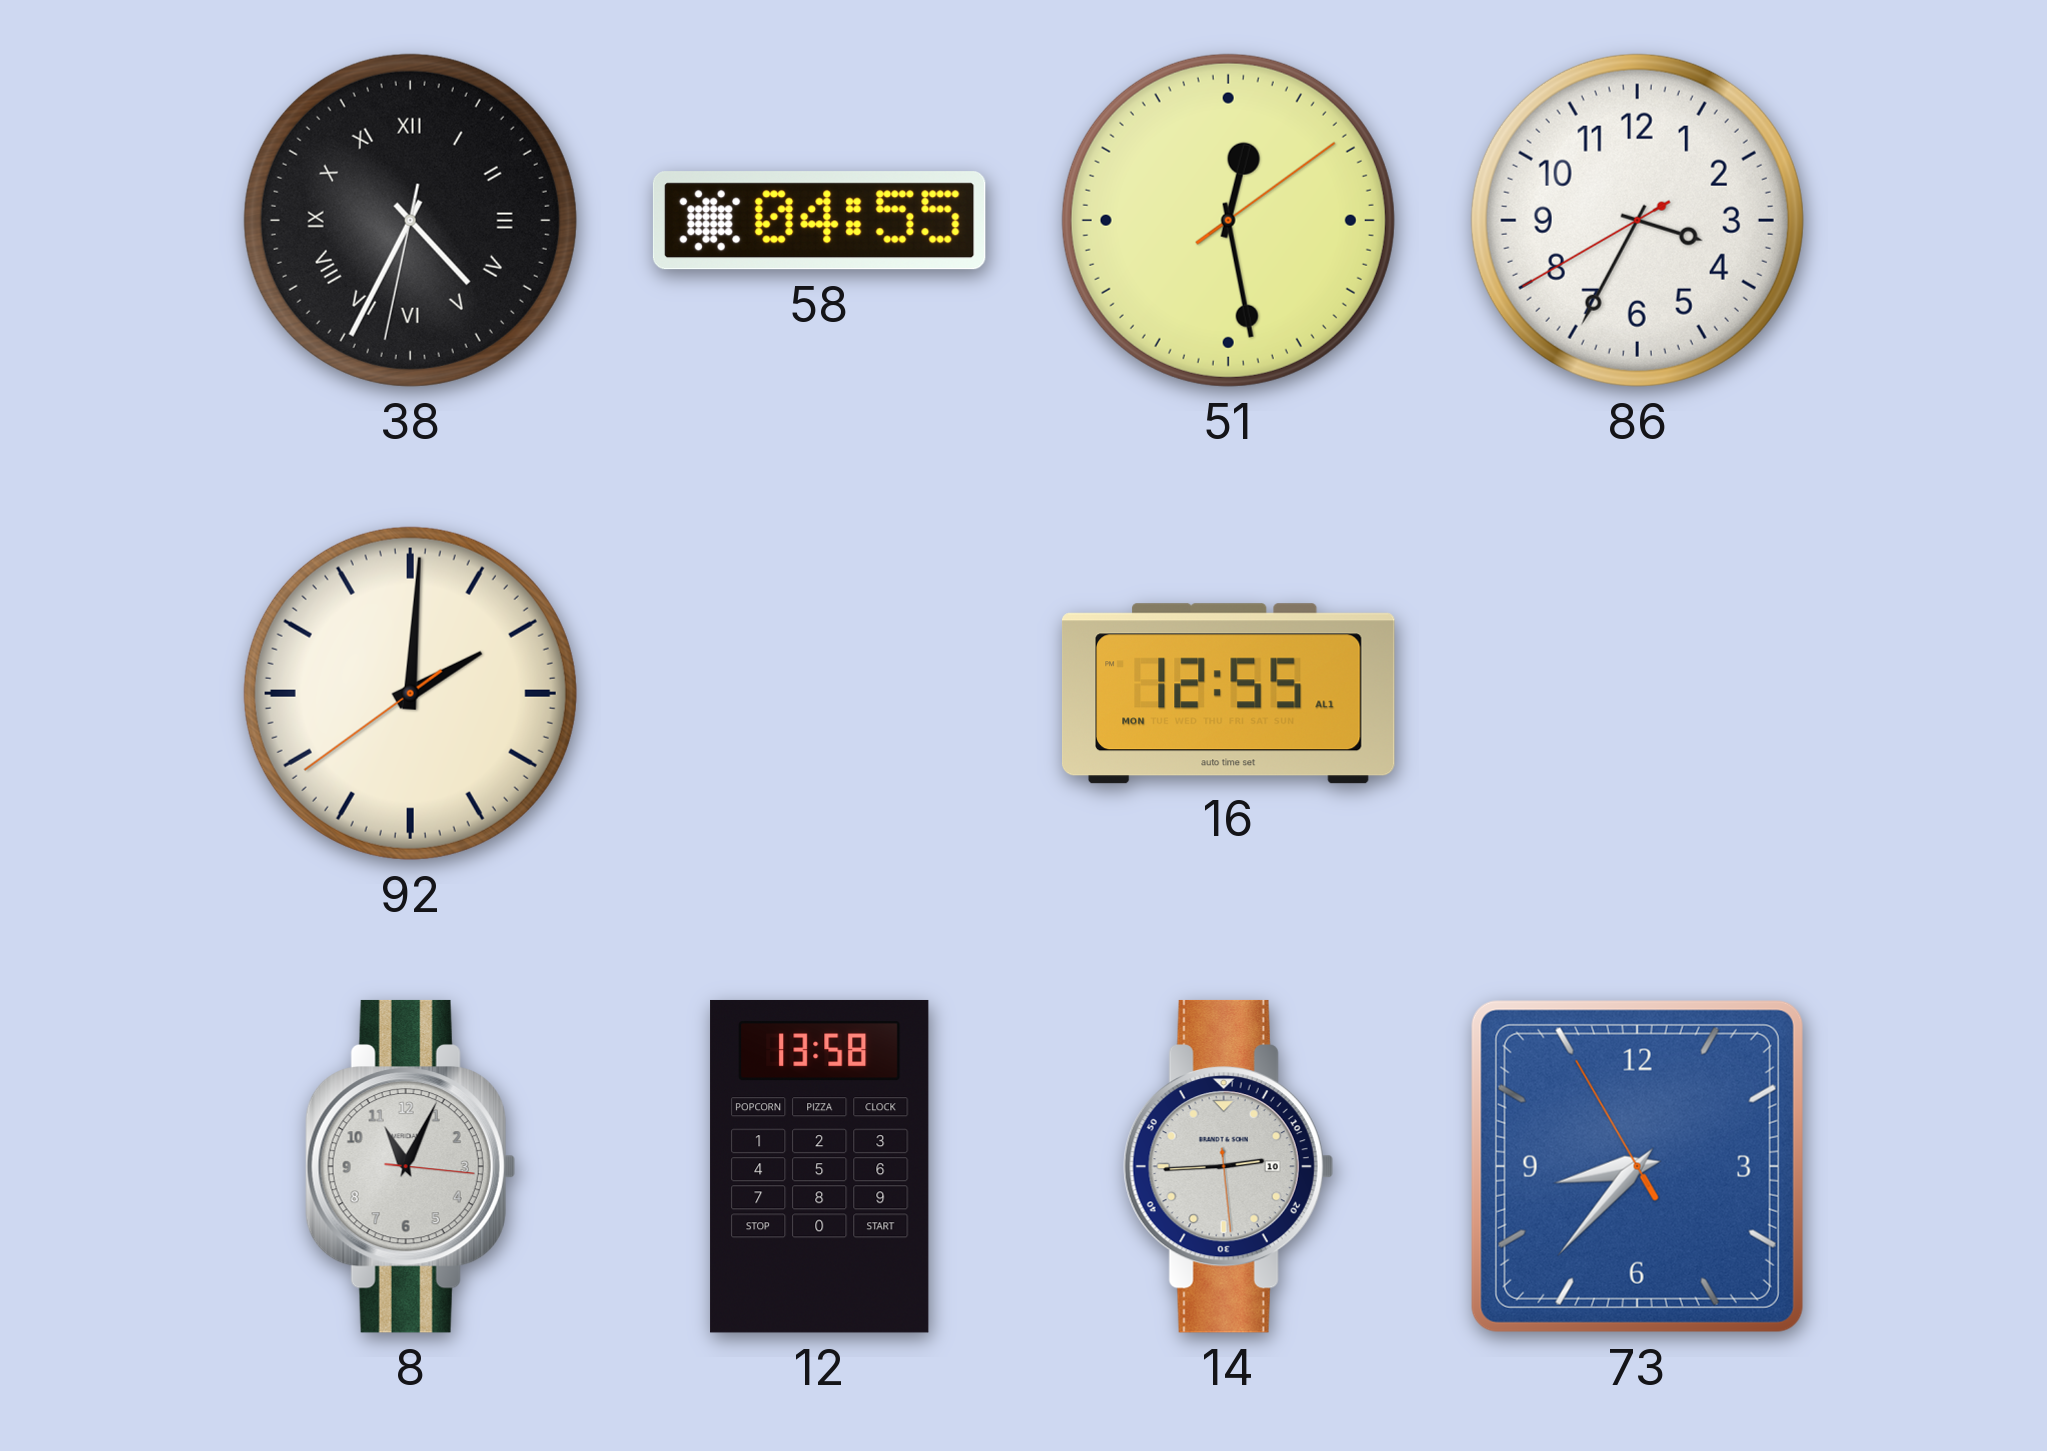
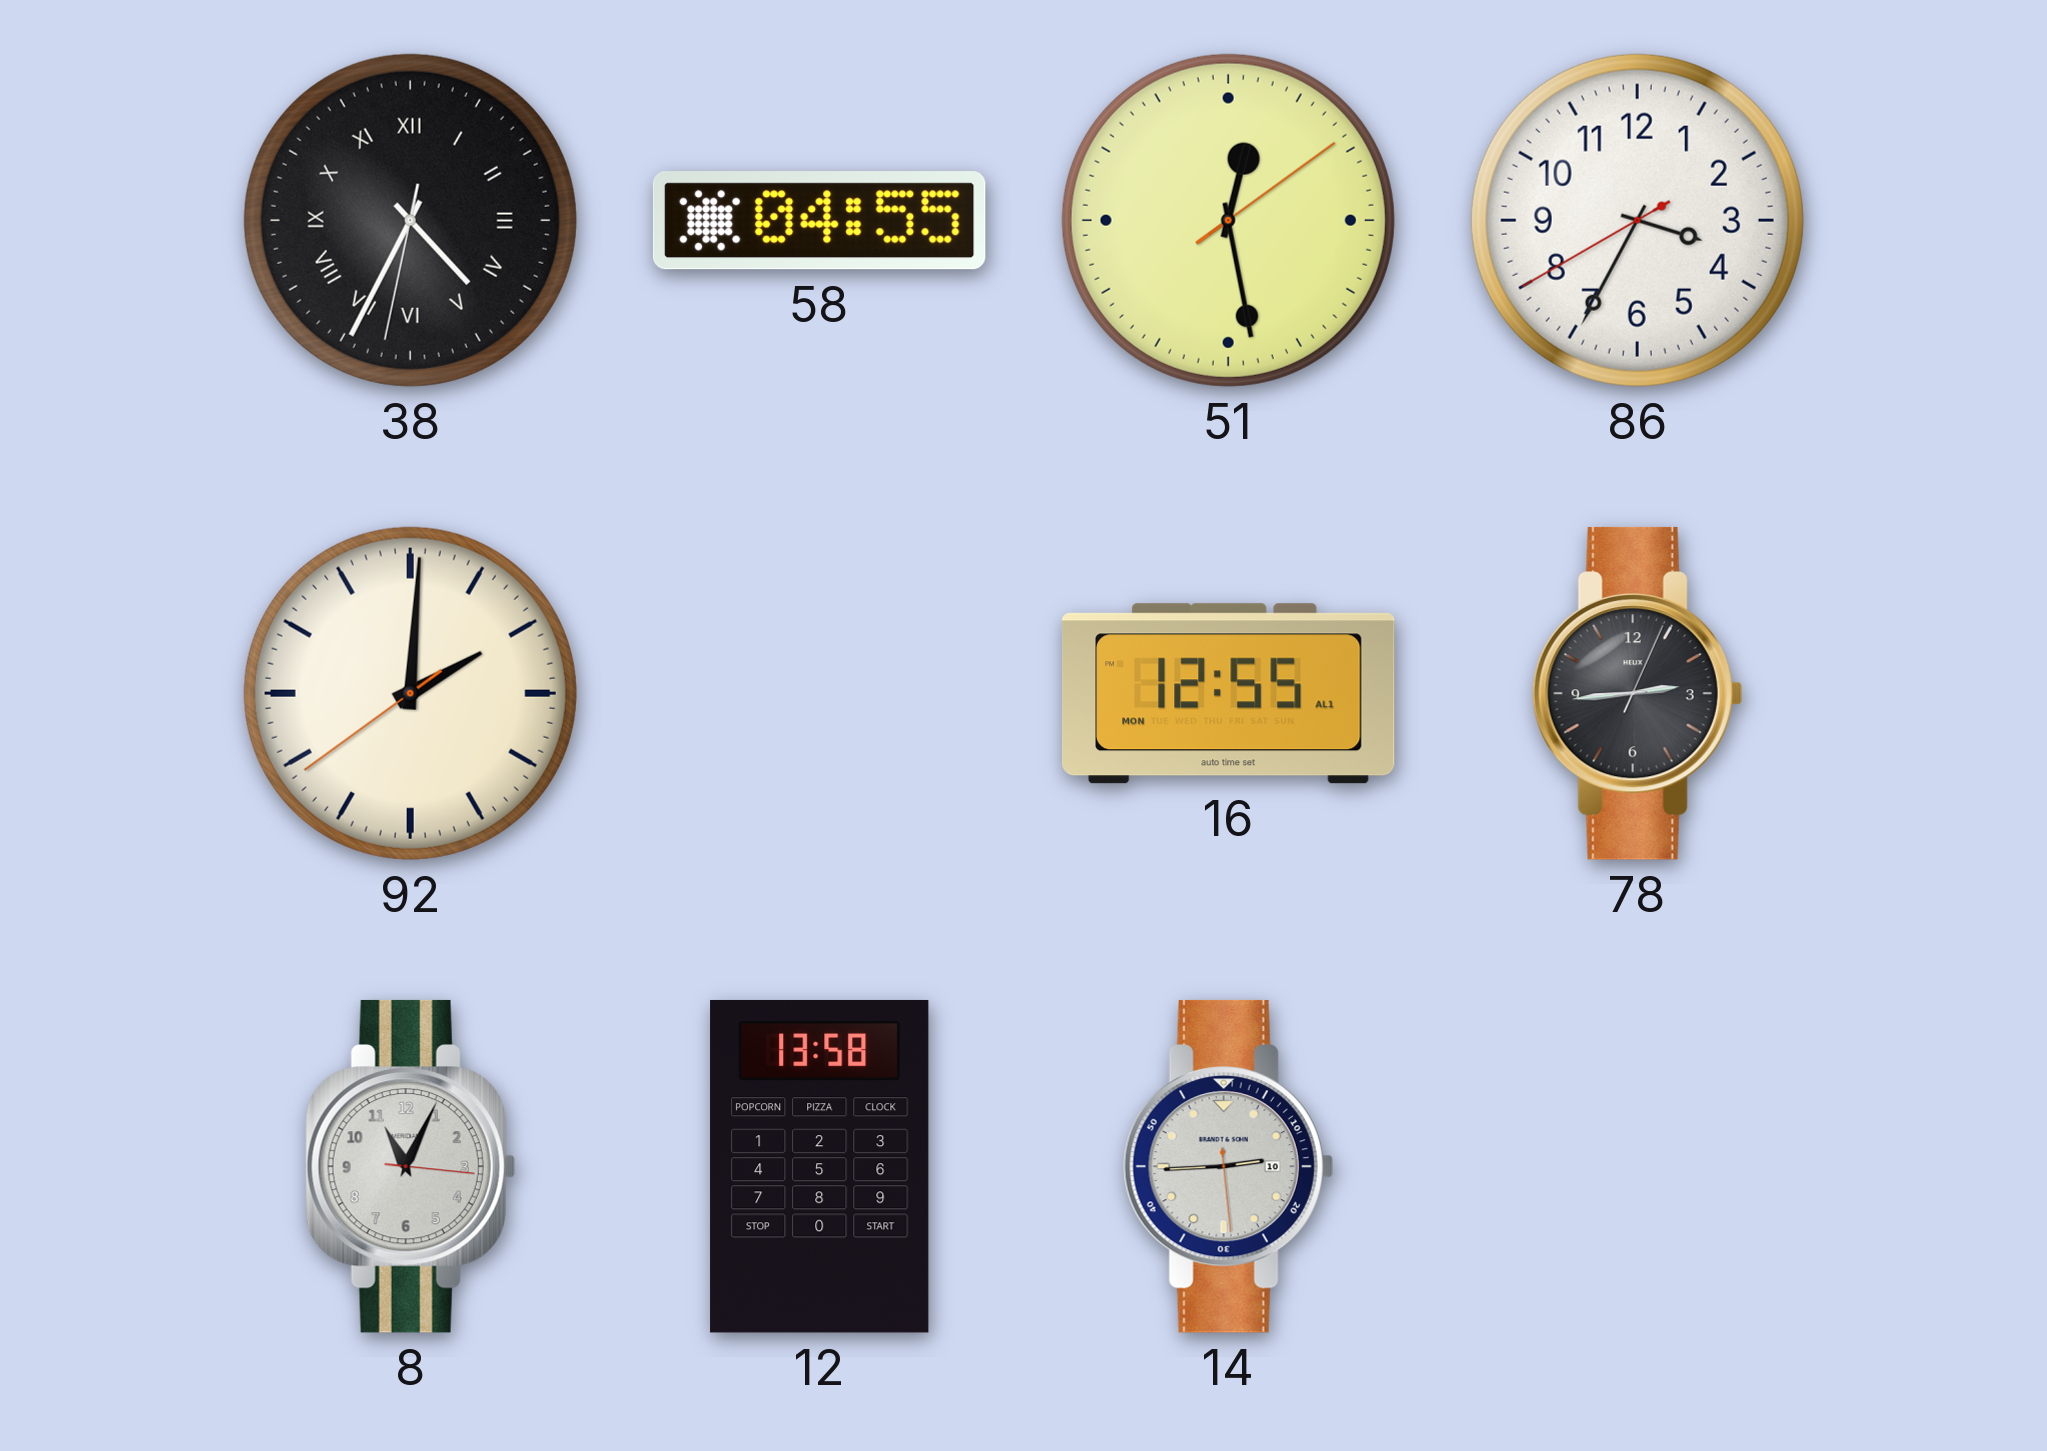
78: none -> 2:44
73: 8:36 -> none
